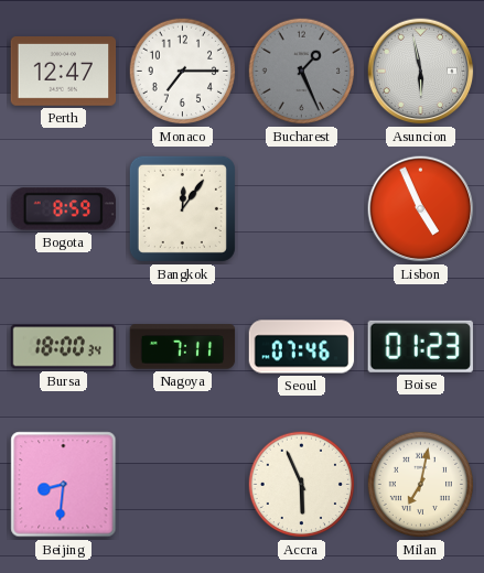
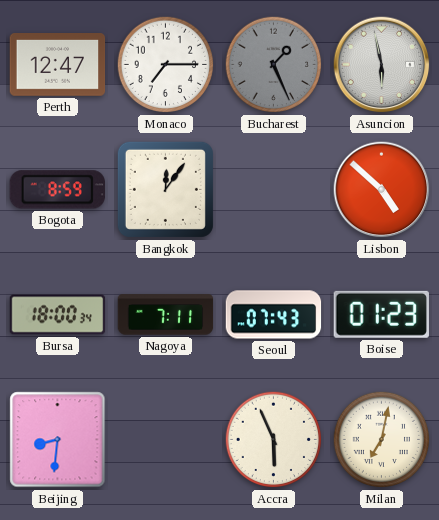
Lisbon: 4:56 -> 4:52
Seoul: 07:46 -> 07:43
